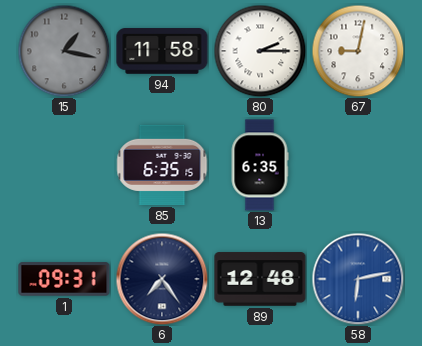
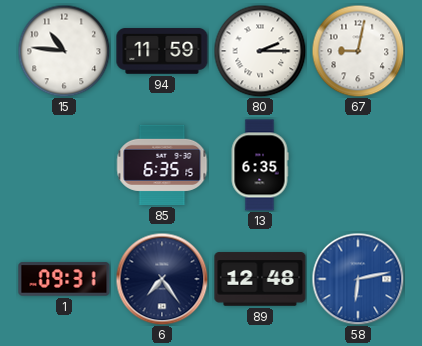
15: 1:17 -> 10:46
15 dial: grey -> white
94: 11:58 -> 11:59
